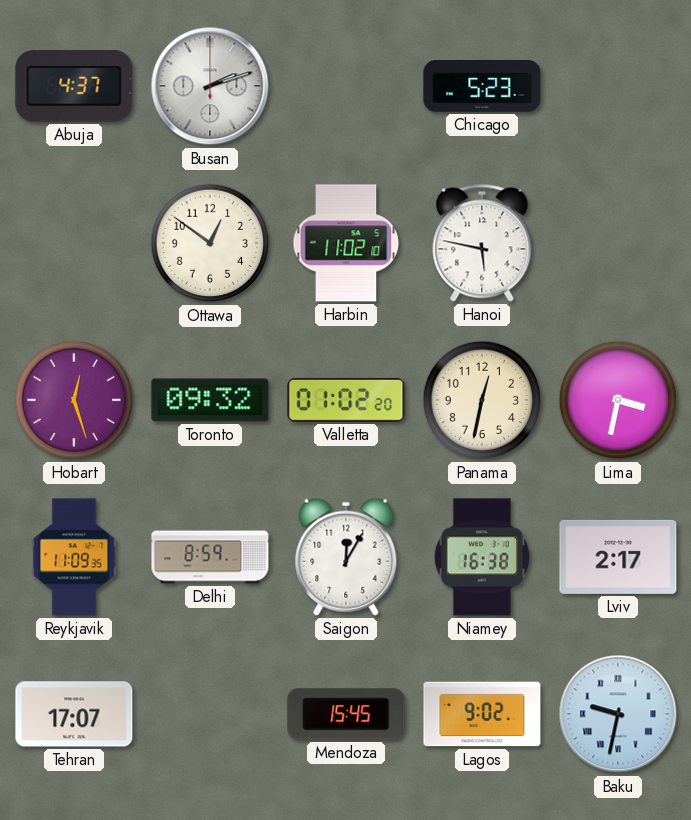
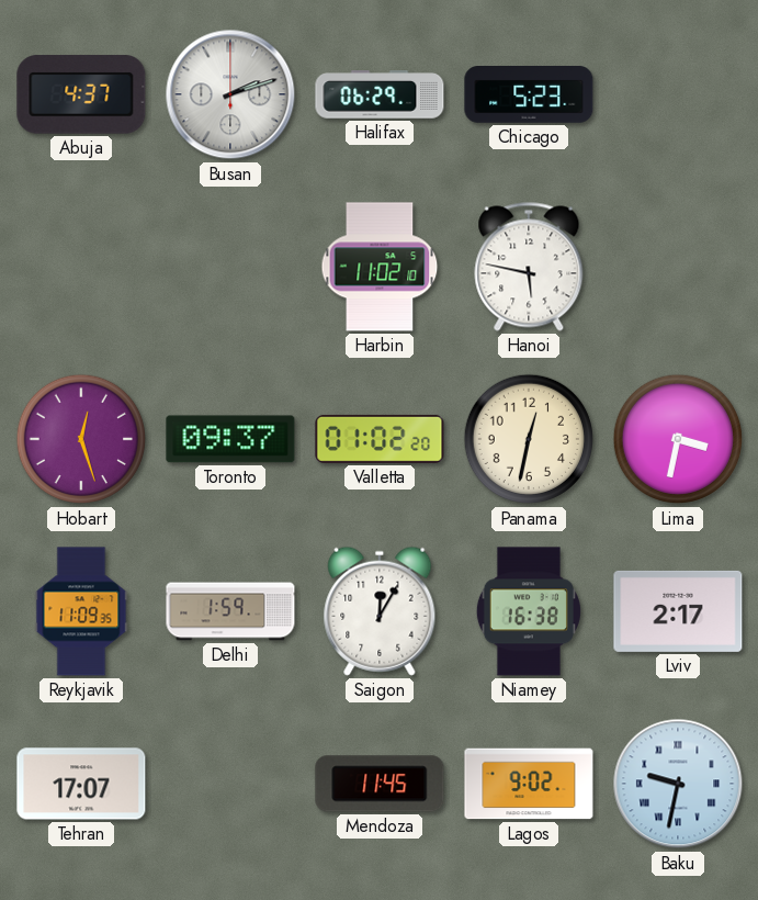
Halifax: none -> 06:29
Ottawa: 12:51 -> none
Toronto: 09:32 -> 09:37
Delhi: 8:59 -> 1:59
Mendoza: 15:45 -> 11:45
